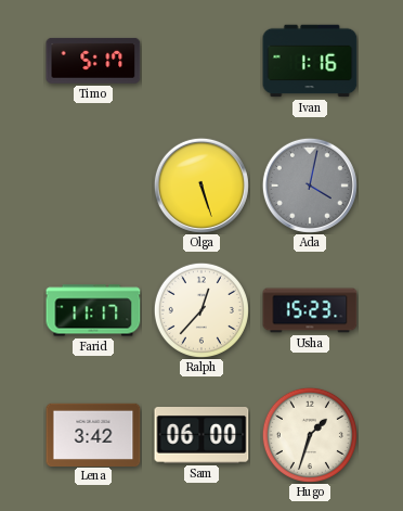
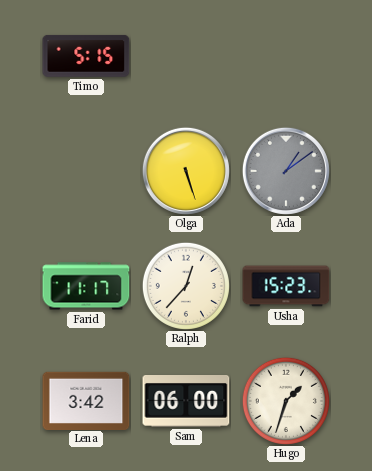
Timo: 5:17 -> 5:15
Ivan: 1:16 -> none
Ada: 4:02 -> 1:09
